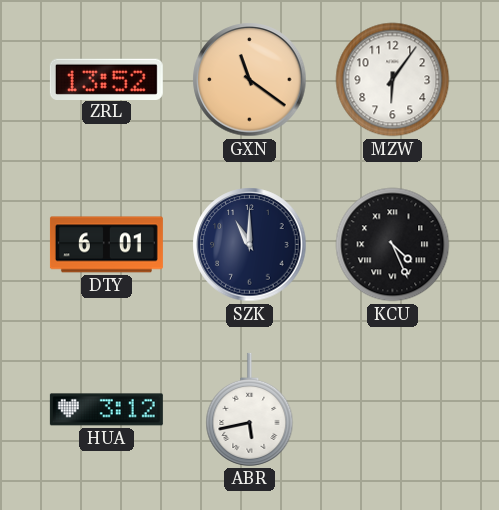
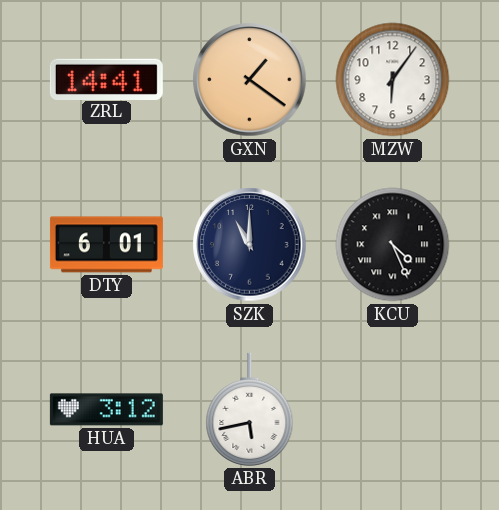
ZRL: 13:52 -> 14:41
GXN: 11:21 -> 1:21
